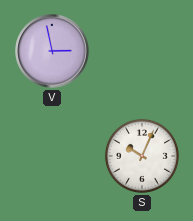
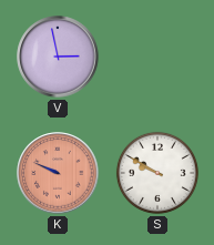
K: none -> 9:49
S: 10:04 -> 9:50
